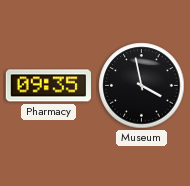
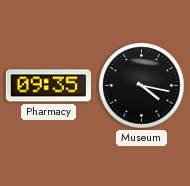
Museum: 3:58 -> 4:17
